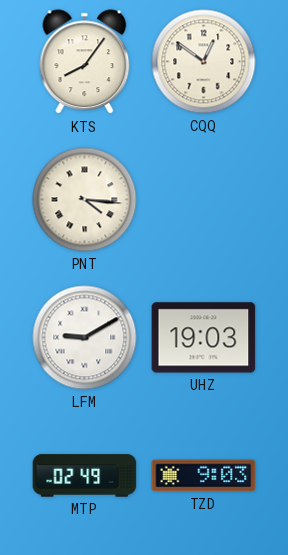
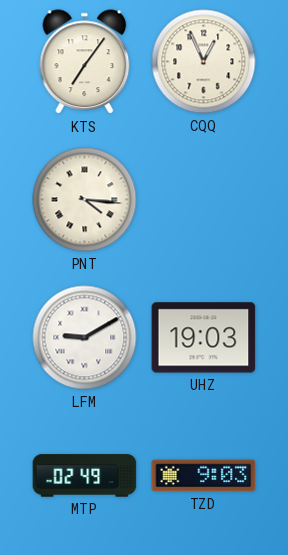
KTS: 8:06 -> 7:06
CQQ: 12:51 -> 12:56
